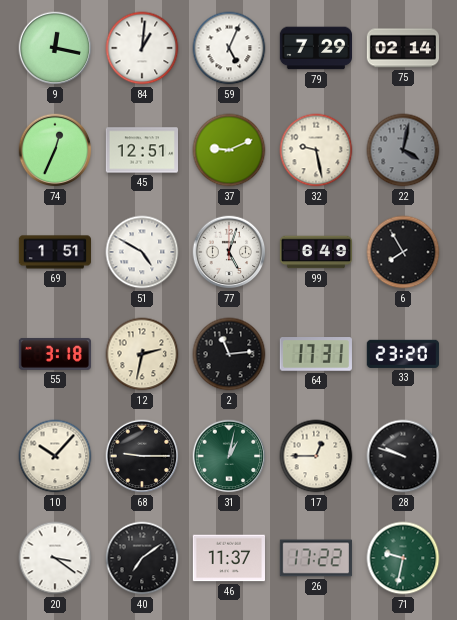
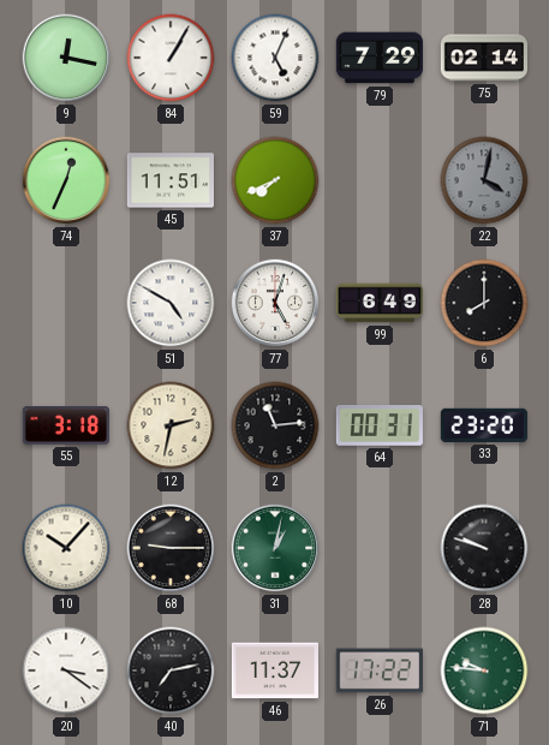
84: 1:01 -> 1:05
45: 12:51 -> 11:51
37: 9:11 -> 7:41
32: 9:28 -> none
69: 1:51 -> none
6: 7:55 -> 8:00
64: 17:31 -> 00:31
17: 12:45 -> none
40: 7:09 -> 7:13
71: 9:32 -> 9:46
